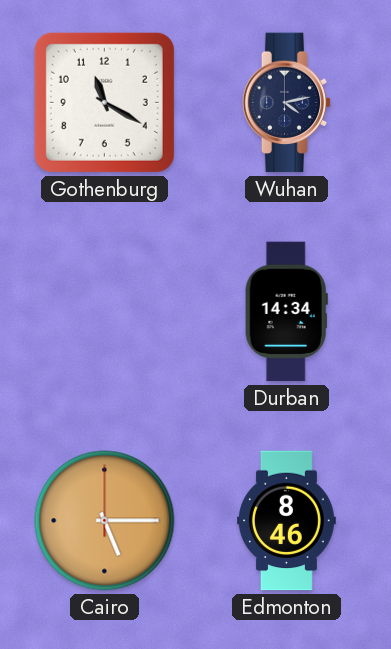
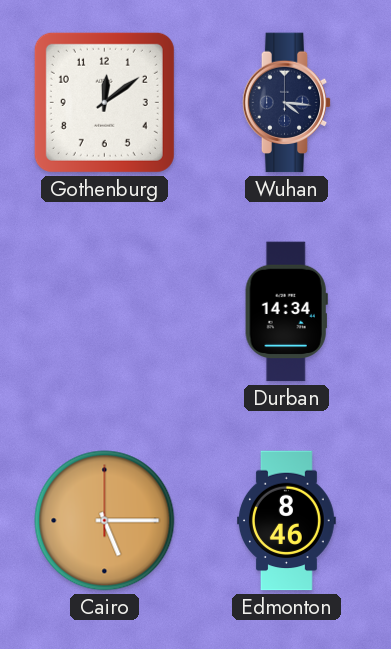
Gothenburg: 11:20 -> 12:09
Wuhan: 4:13 -> 4:16
